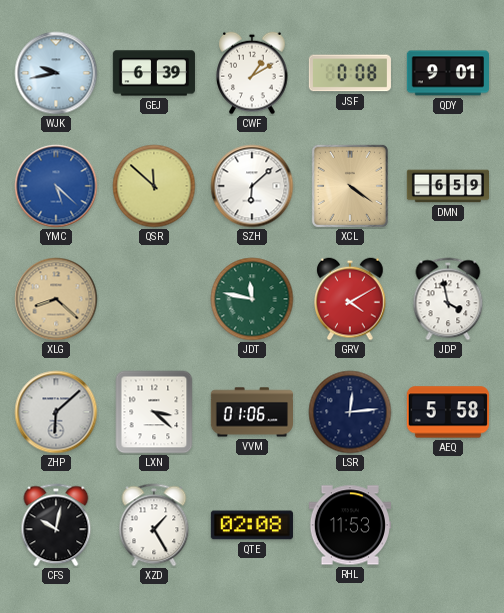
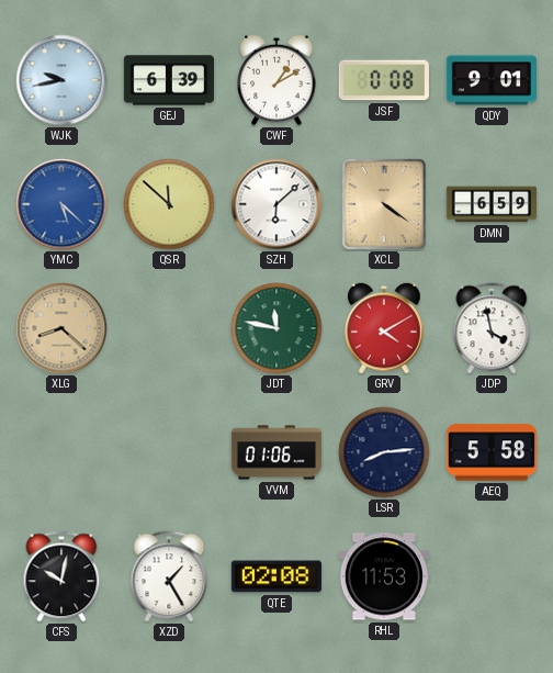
ZHP: 6:08 -> none
LXN: 3:22 -> none
LSR: 12:14 -> 8:14
